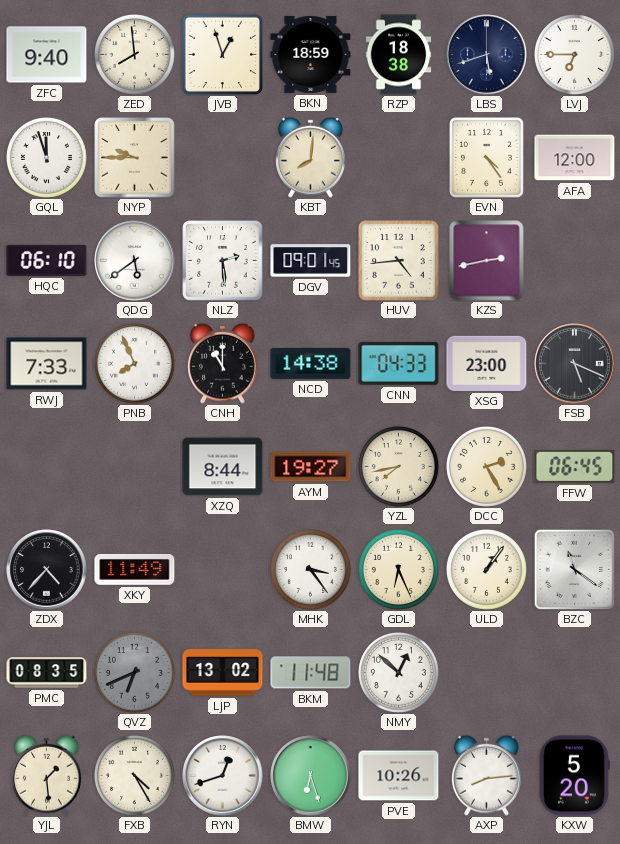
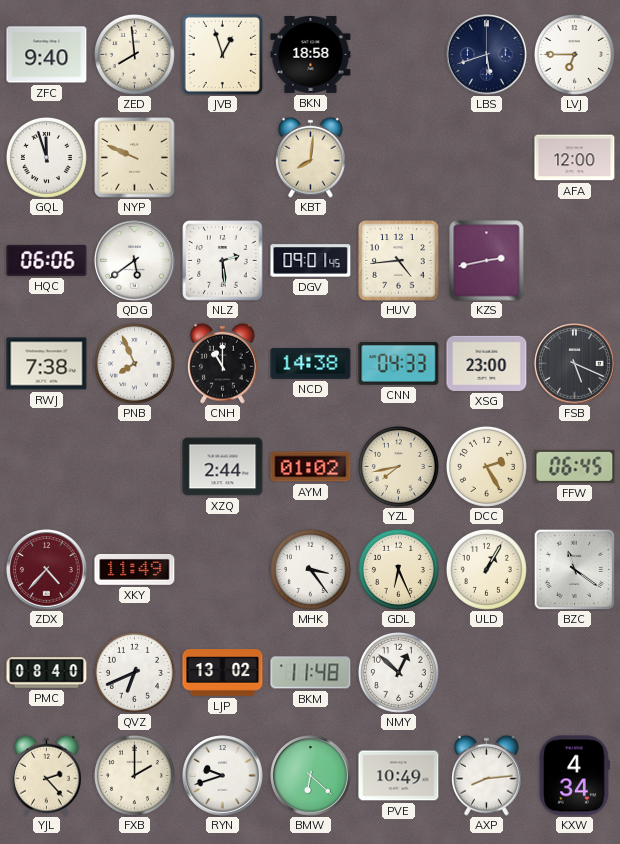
BKN: 18:59 -> 18:58
RZP: 18:38 -> none
NYP: 9:45 -> 9:49
EVN: 4:24 -> none
HQC: 06:10 -> 06:06
RWJ: 7:33 -> 7:38
XZQ: 8:44 -> 2:44
AYM: 19:27 -> 01:02
ZDX dial: black -> burgundy
ULD: 1:06 -> 1:05
PMC: 08:35 -> 08:40
QVZ dial: grey -> white
YJL: 1:29 -> 2:23
FXB: 4:25 -> 2:00
RYN: 12:42 -> 9:42
BMW: 6:27 -> 6:22
PVE: 10:26 -> 10:49
KXW: 5:20 -> 4:34
